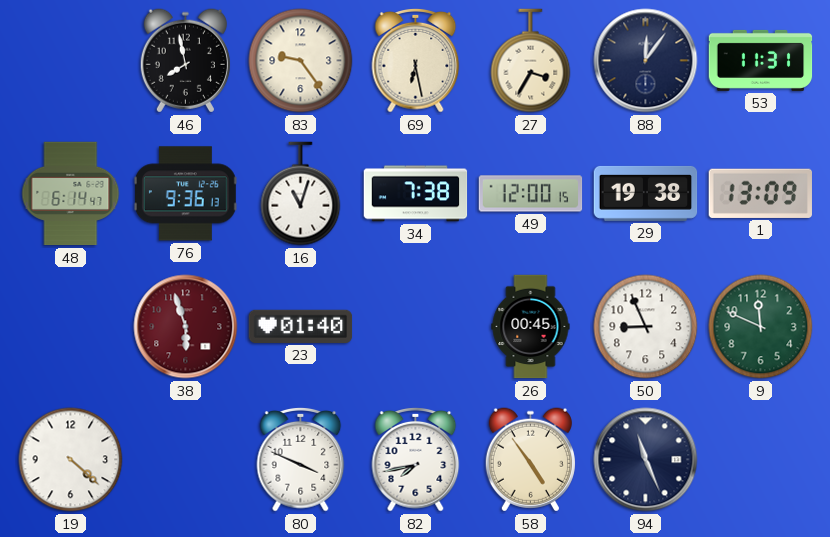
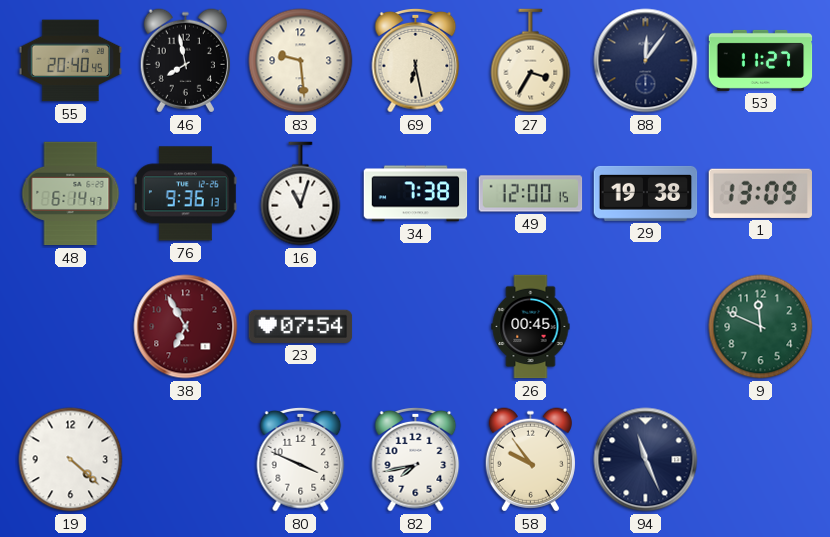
55: none -> 20:40
83: 9:24 -> 9:29
53: 11:31 -> 11:27
38: 5:57 -> 6:55
23: 01:40 -> 07:54
50: 8:56 -> none
58: 4:54 -> 9:54
